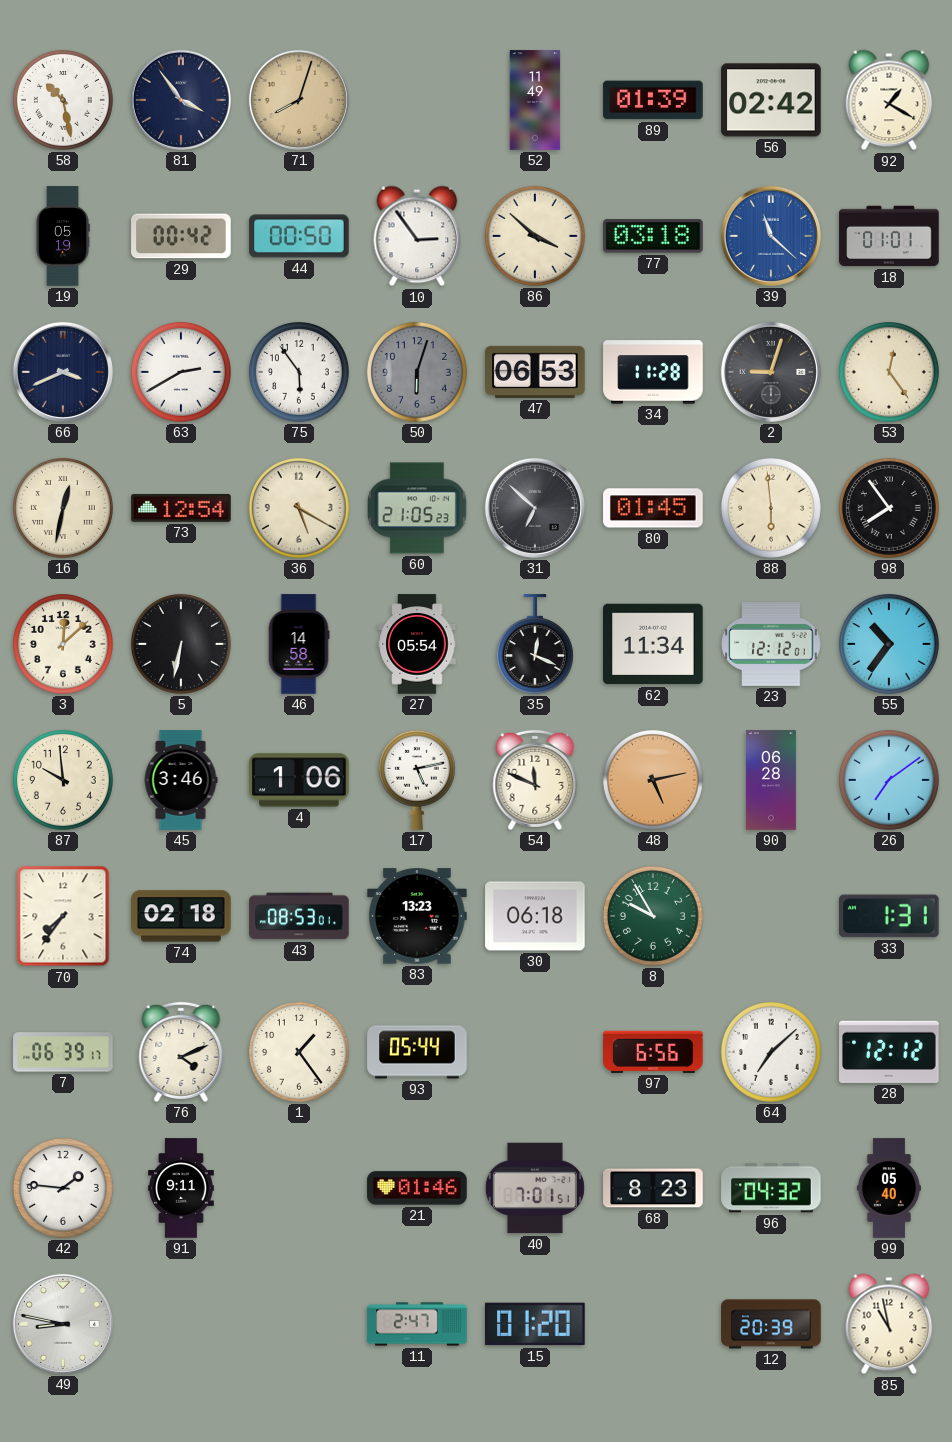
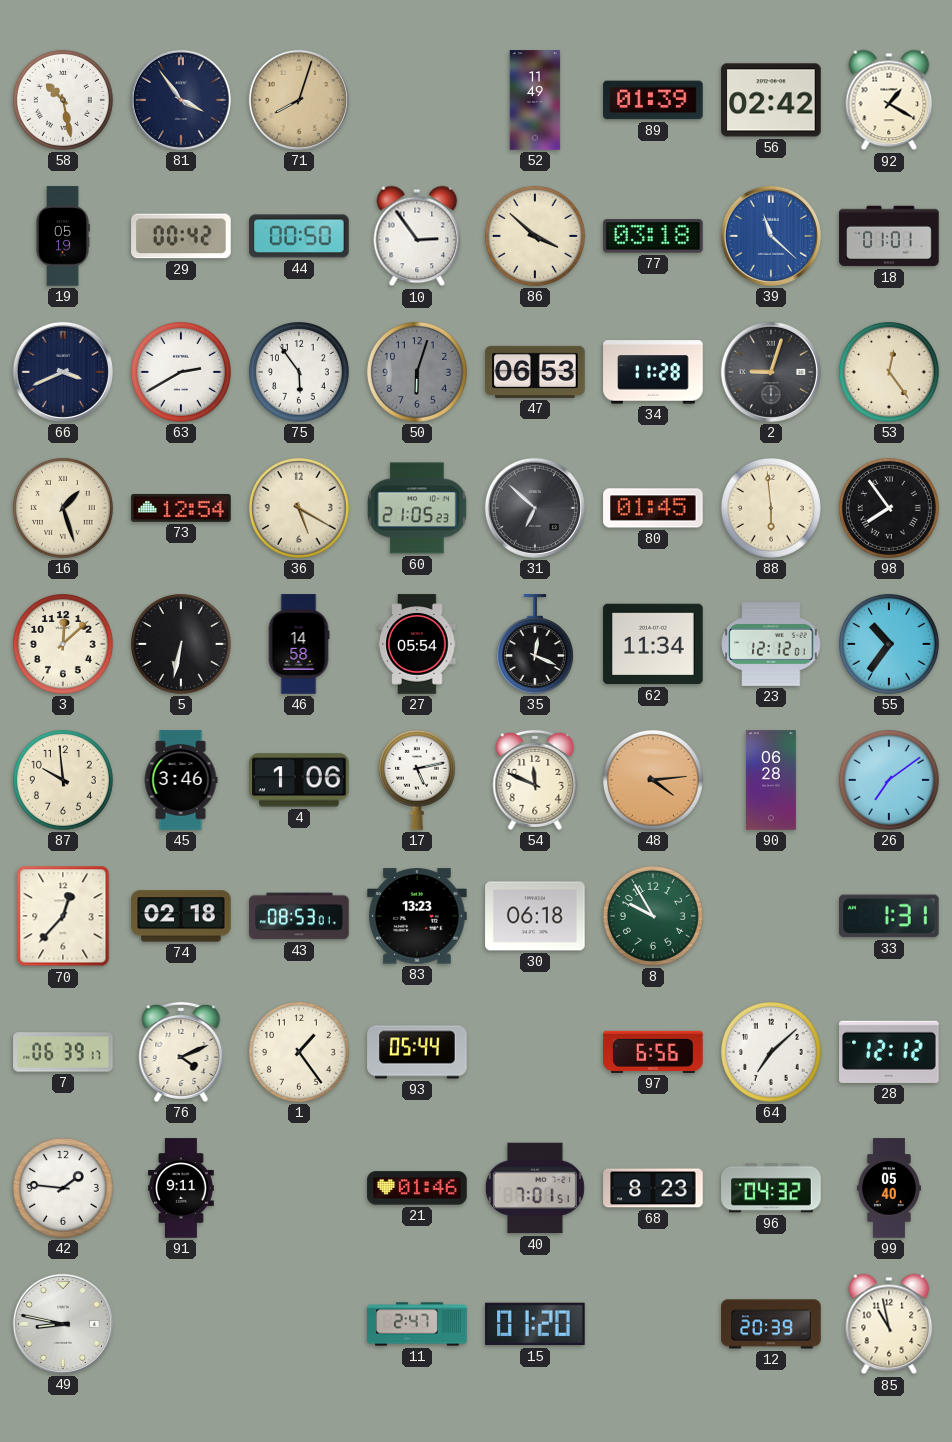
16: 12:32 -> 1:27
48: 5:13 -> 4:14
70: 7:36 -> 12:37
